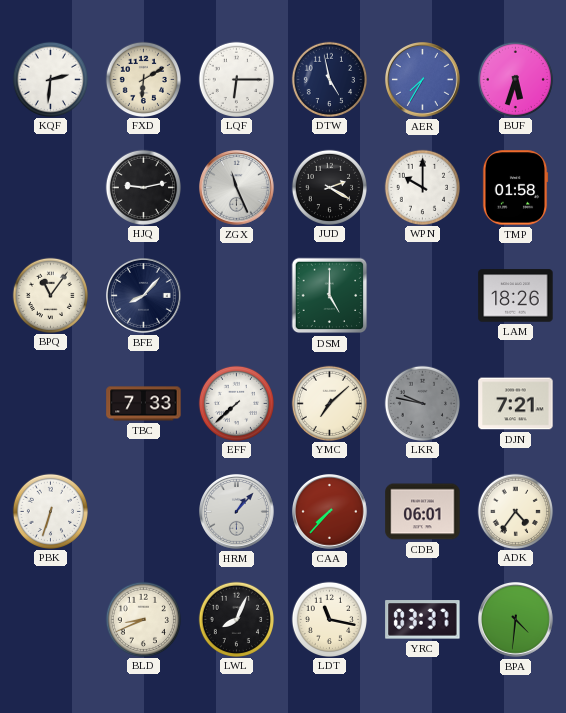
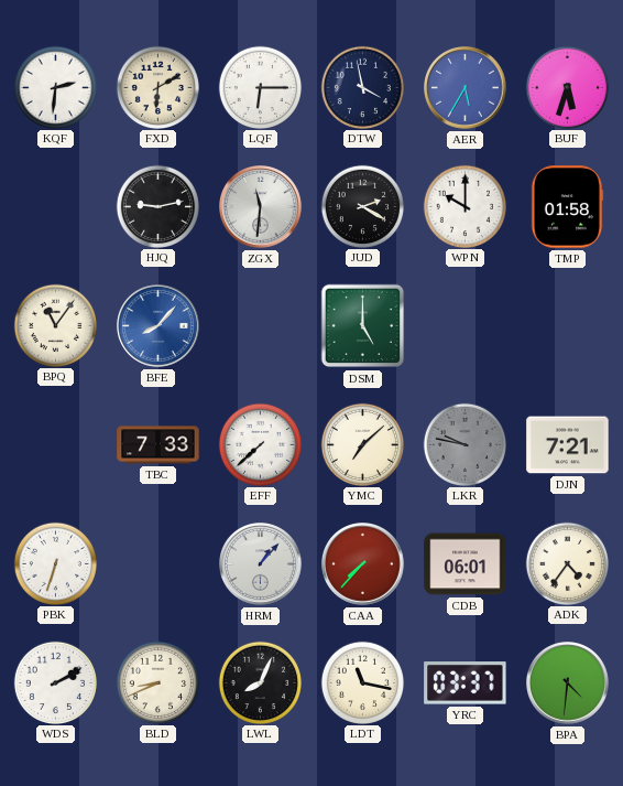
DTW: 4:58 -> 3:58
AER: 7:35 -> 5:35
ZGX: 11:26 -> 11:31
BFE dial: navy -> blue
LAM: 18:26 -> none
WDS: none -> 2:10
